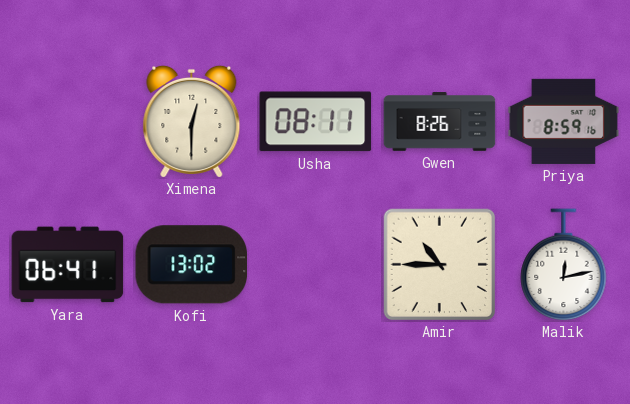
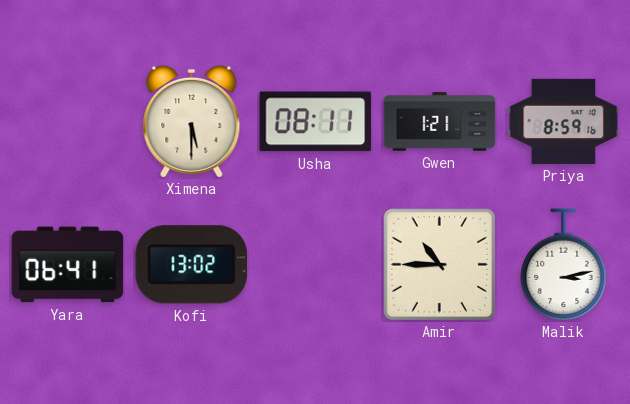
Ximena: 12:30 -> 5:30
Gwen: 8:26 -> 1:21
Malik: 12:13 -> 3:13
